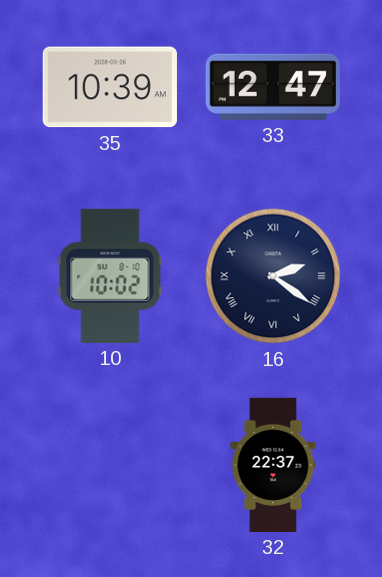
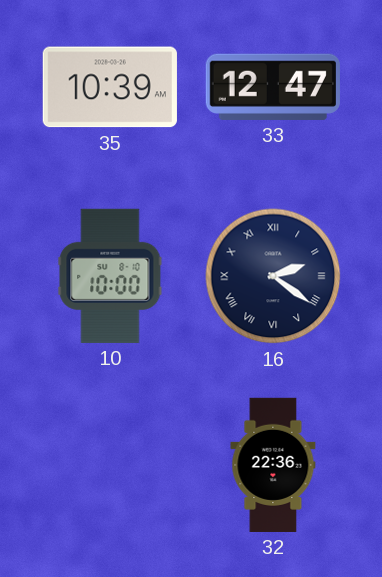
10: 10:02 -> 10:00
32: 22:37 -> 22:36
